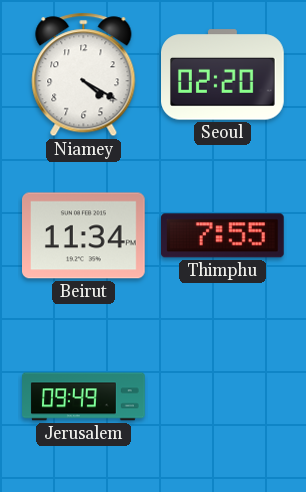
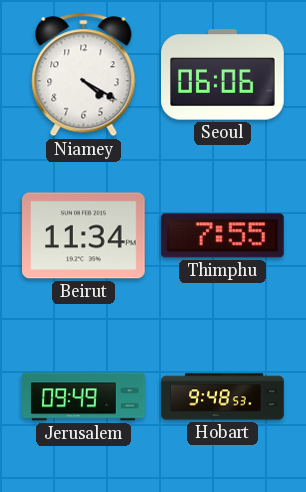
Seoul: 02:20 -> 06:06
Hobart: none -> 9:48
